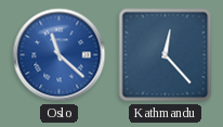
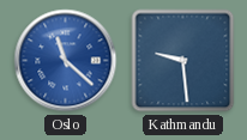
Kathmandu: 12:23 -> 9:29
